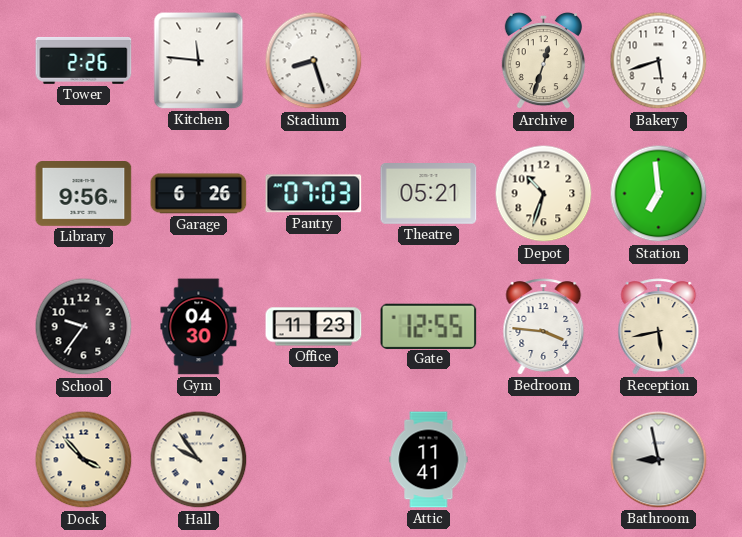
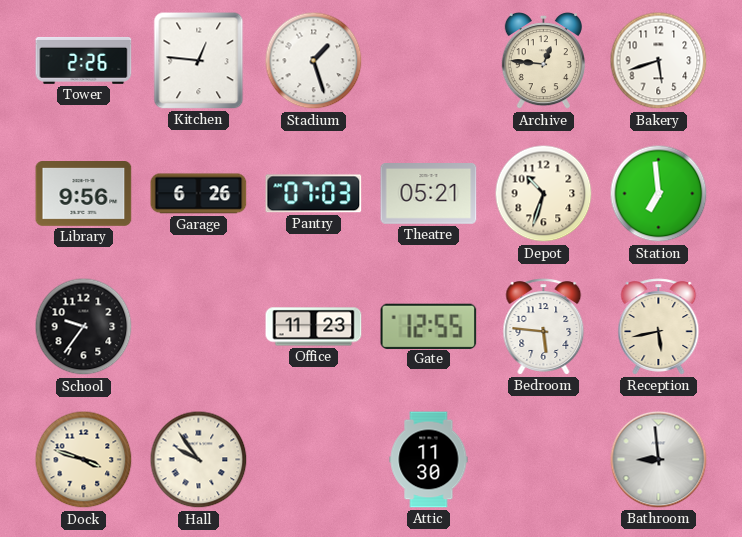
Kitchen: 11:46 -> 12:46
Stadium: 8:27 -> 1:27
Archive: 12:33 -> 12:46
Gym: 04:30 -> none
Bedroom: 3:46 -> 5:46
Dock: 3:53 -> 3:48
Attic: 11:41 -> 11:30
Bathroom: 8:58 -> 8:59
